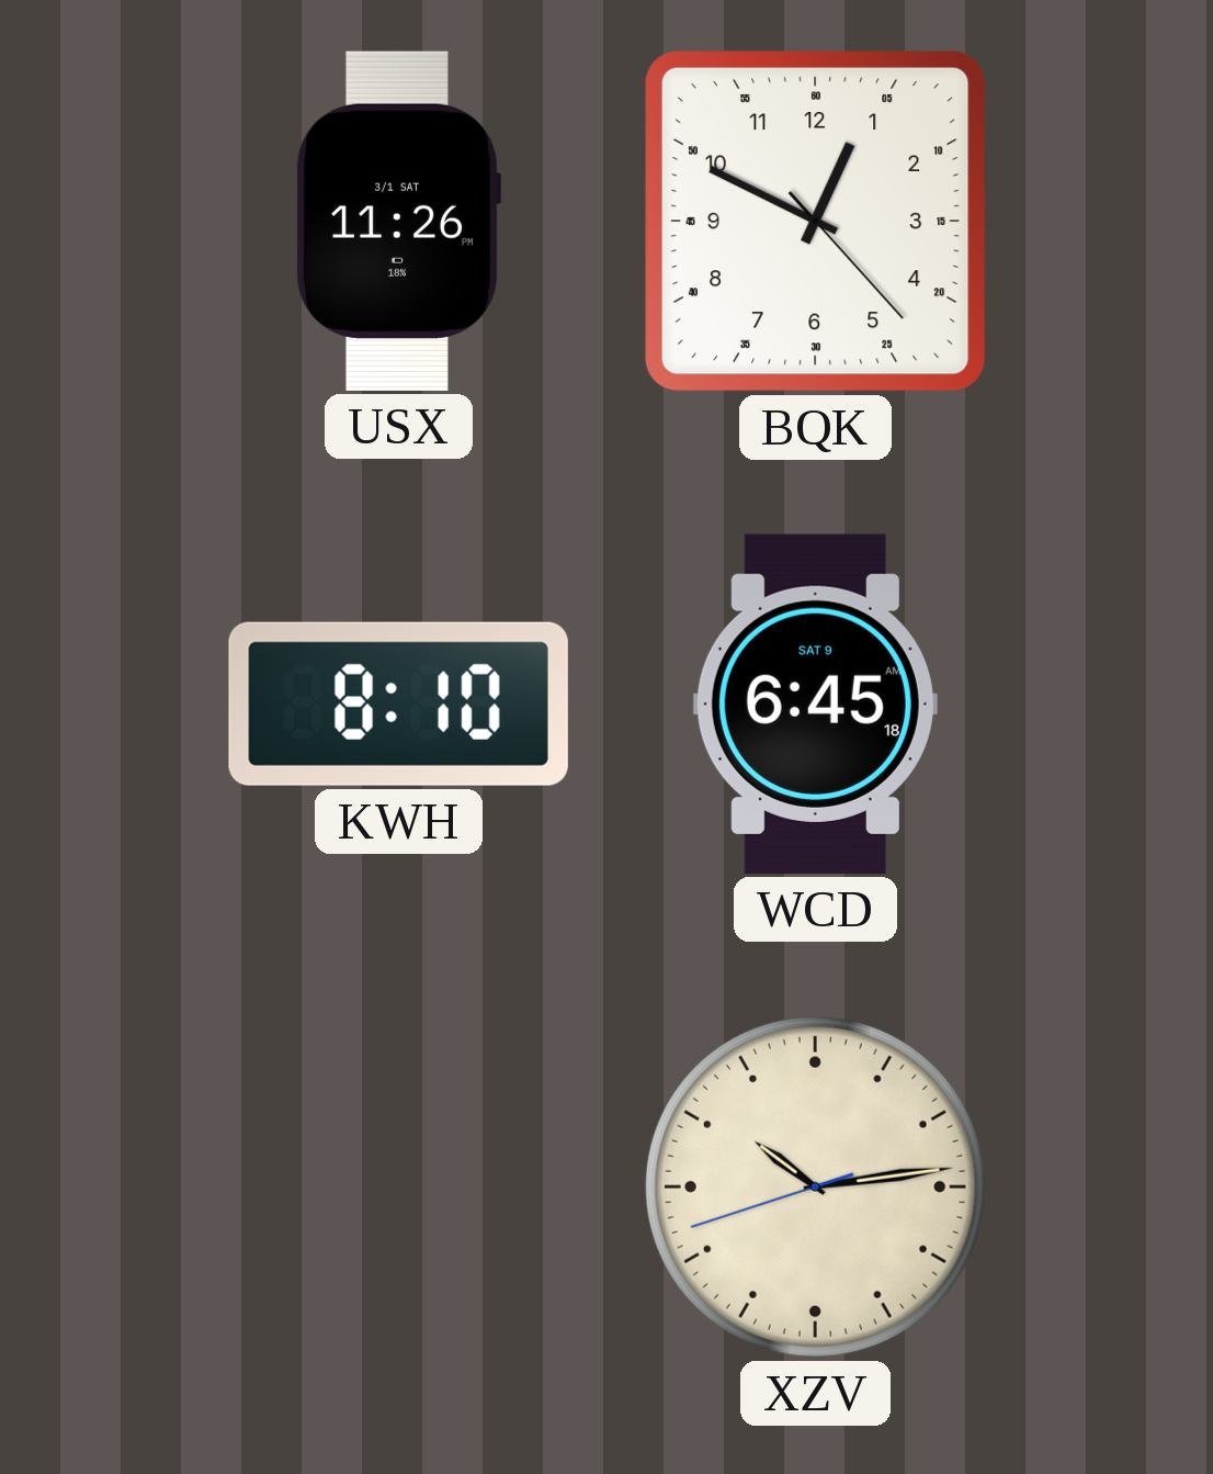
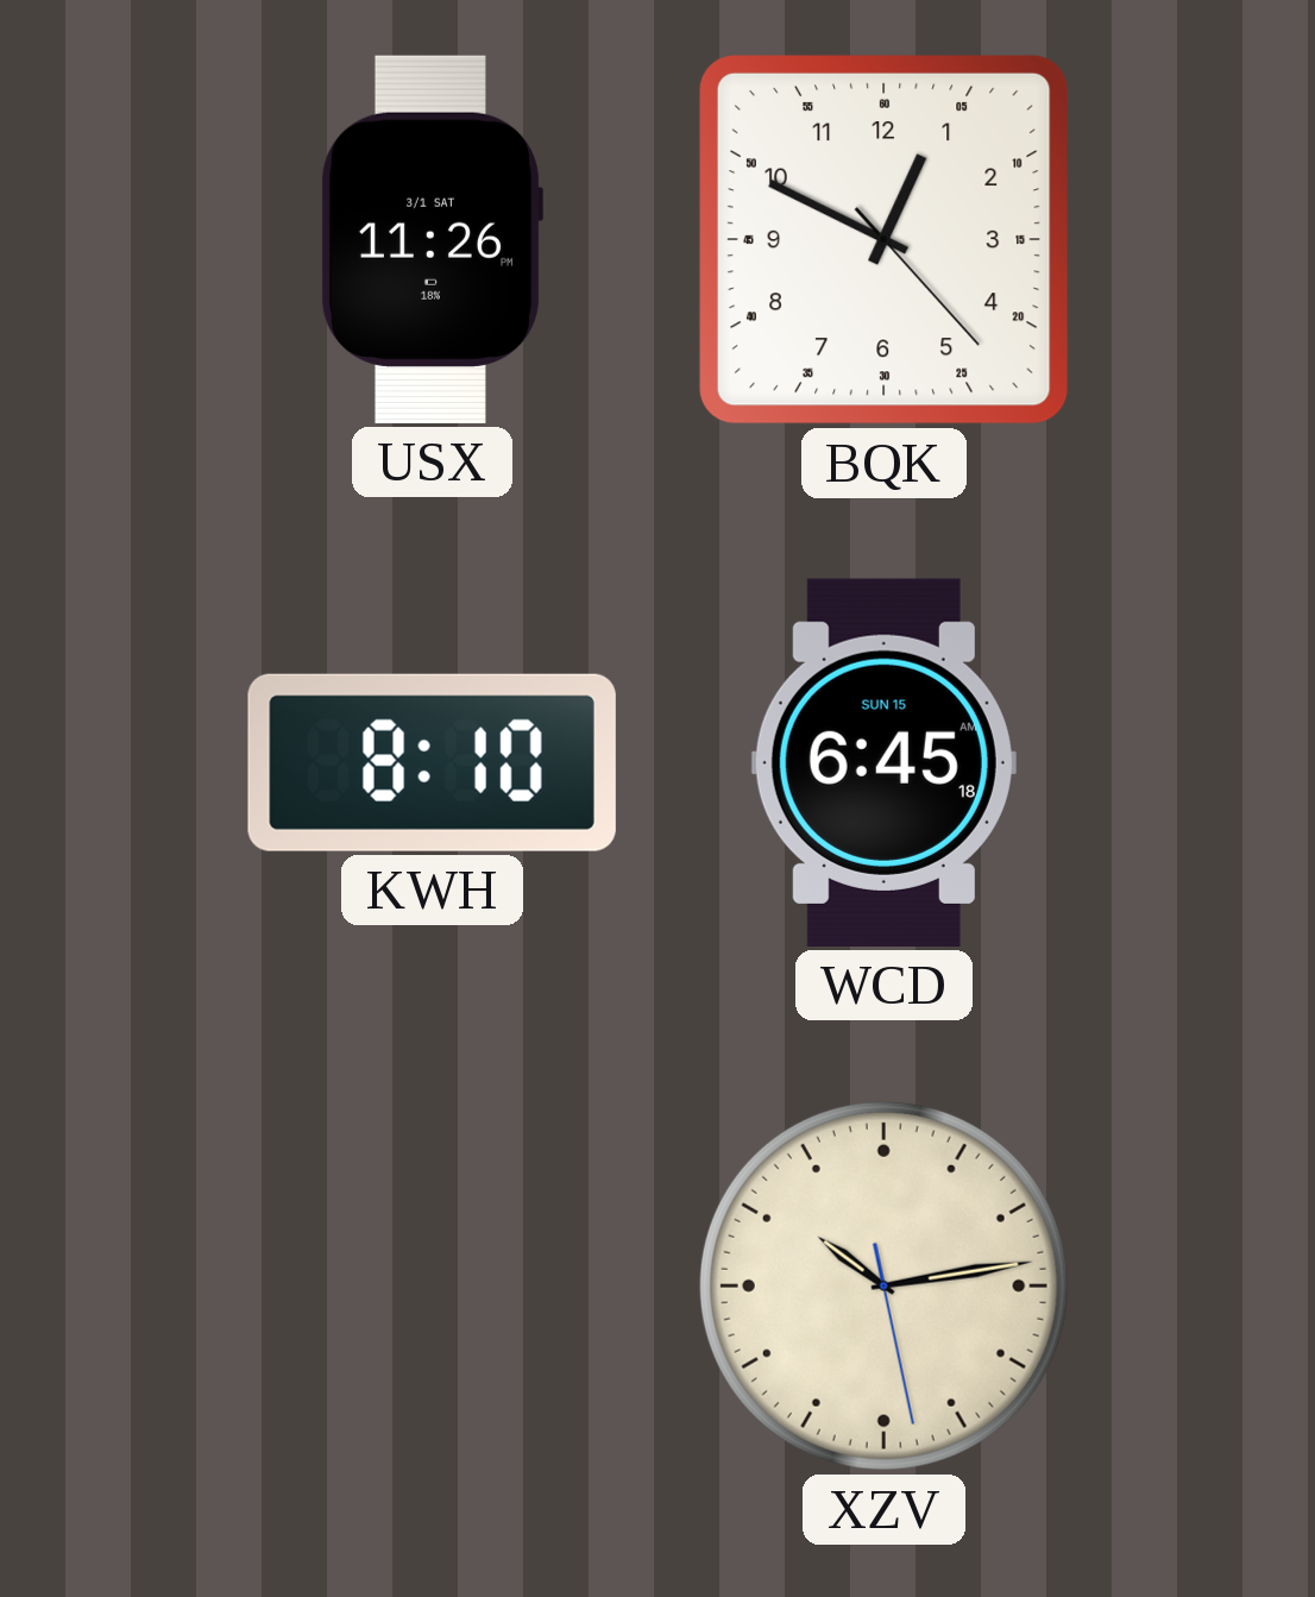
WCD date: SAT 9 -> SUN 15
XZV: 10:13:42 -> 10:13:28
